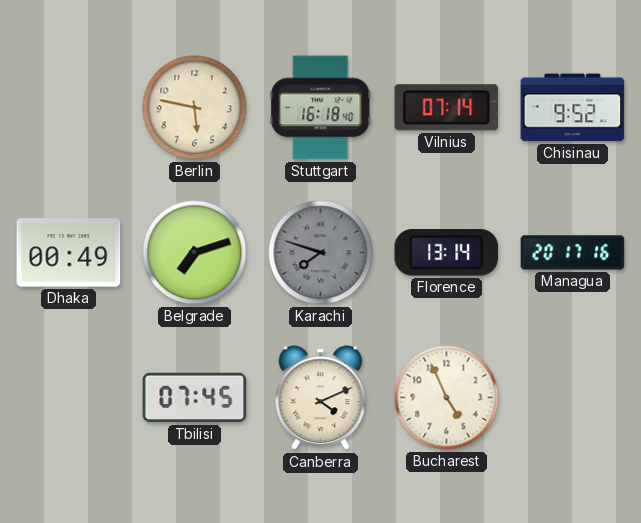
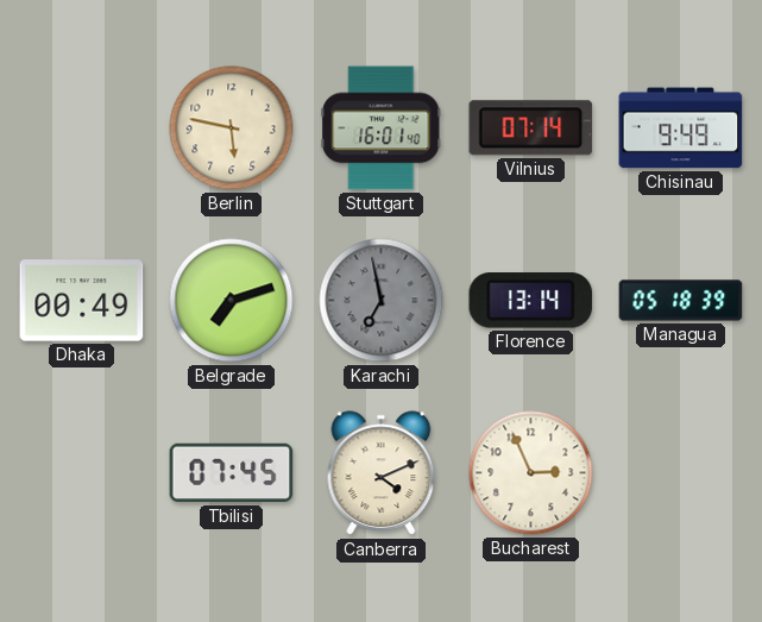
Stuttgart: 16:18 -> 16:01
Chisinau: 9:52 -> 9:49
Karachi: 7:48 -> 6:58
Managua: 20:17 -> 05:18
Bucharest: 4:56 -> 2:56
